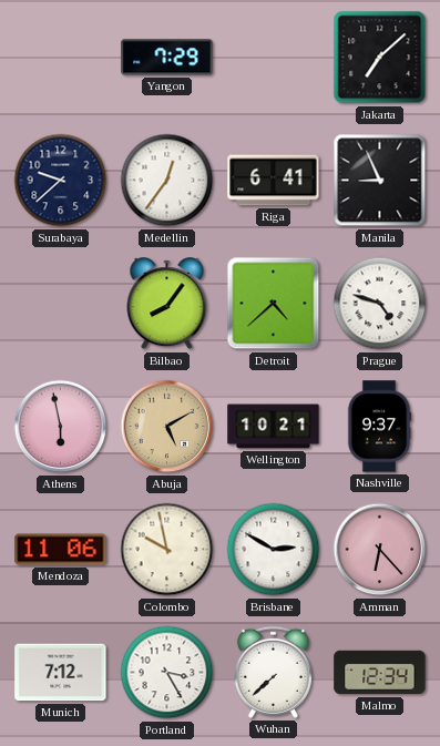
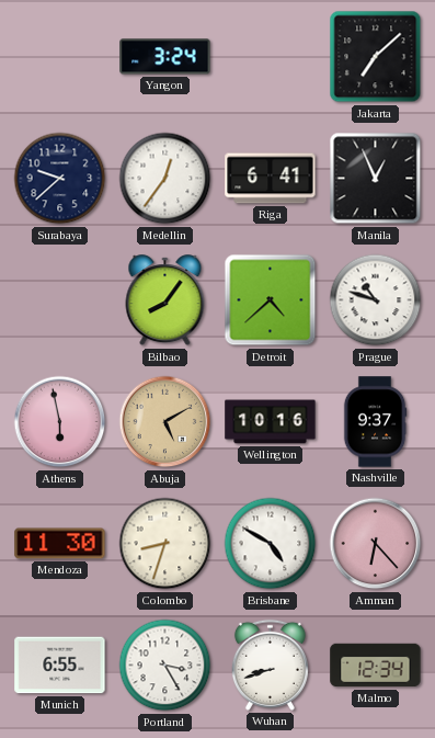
Yangon: 7:29 -> 3:24
Manila: 8:56 -> 12:56
Prague: 4:48 -> 10:48
Wellington: 10:21 -> 10:16
Mendoza: 11:06 -> 11:30
Colombo: 9:58 -> 8:33
Brisbane: 2:50 -> 4:50
Munich: 7:12 -> 6:55
Wuhan: 7:38 -> 8:42
